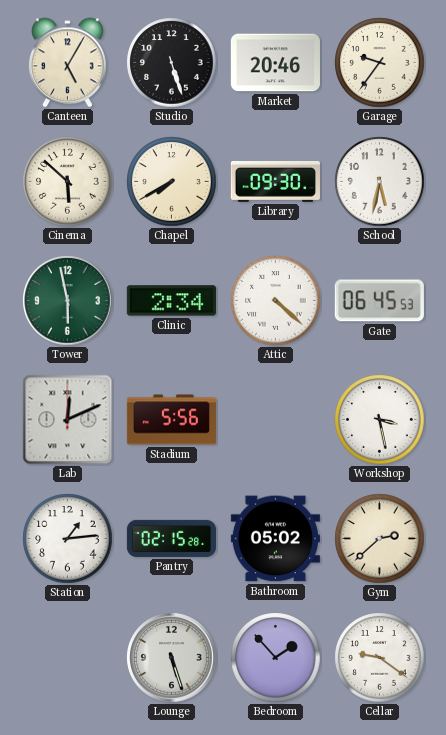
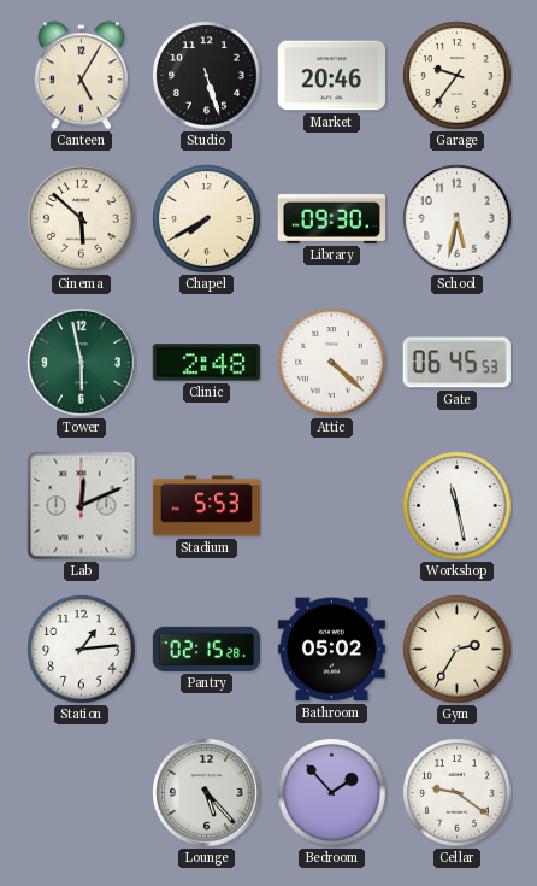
Clinic: 2:34 -> 2:48
Stadium: 5:56 -> 5:53
Workshop: 3:28 -> 11:28
Gym: 2:38 -> 2:35
Lounge: 5:27 -> 5:23
